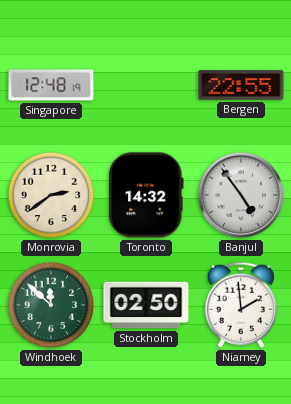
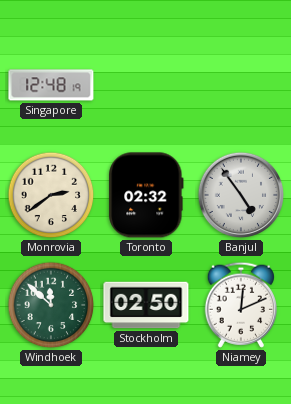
Bergen: 22:55 -> none
Toronto: 14:32 -> 02:32
Niamey: 1:59 -> 12:11
